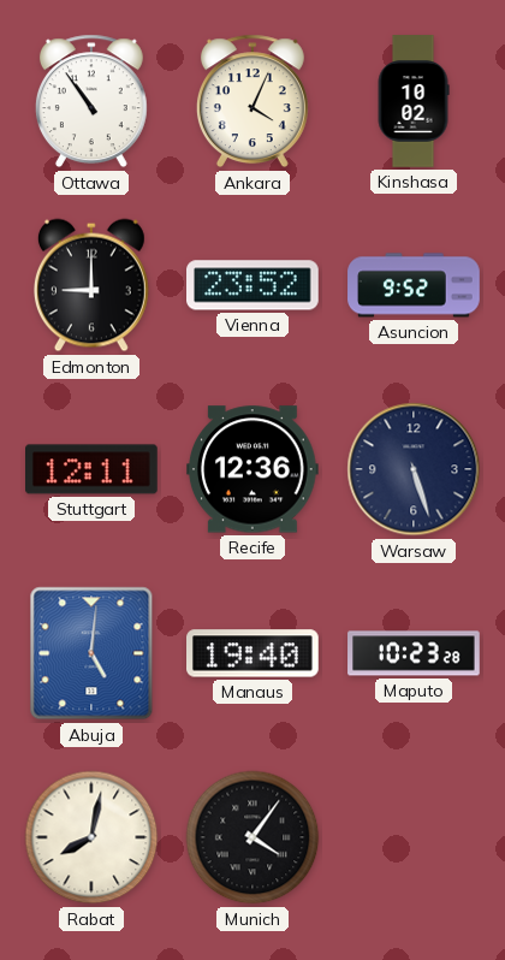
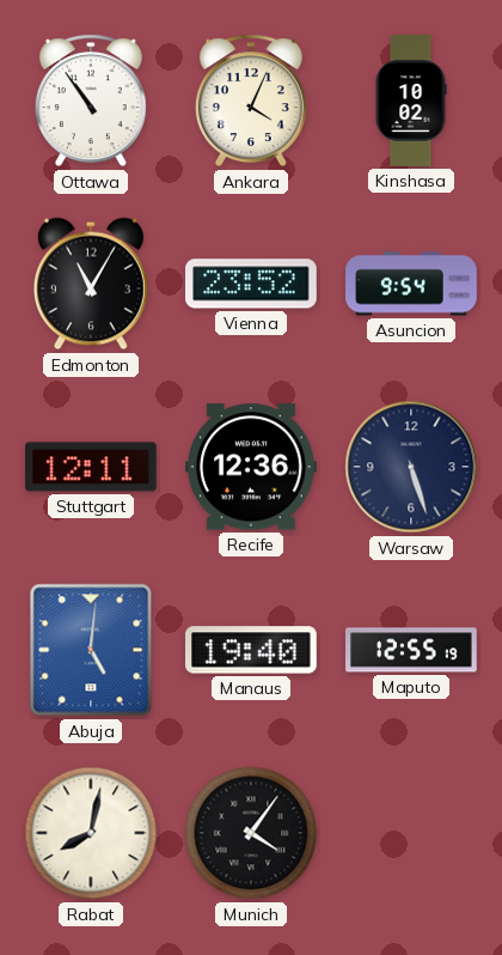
Edmonton: 9:00 -> 11:05
Asuncion: 9:52 -> 9:54
Maputo: 10:23 -> 12:55
